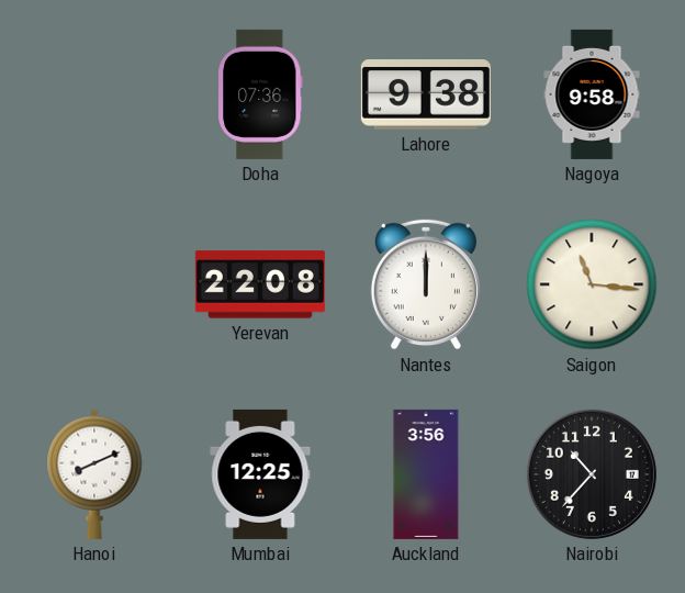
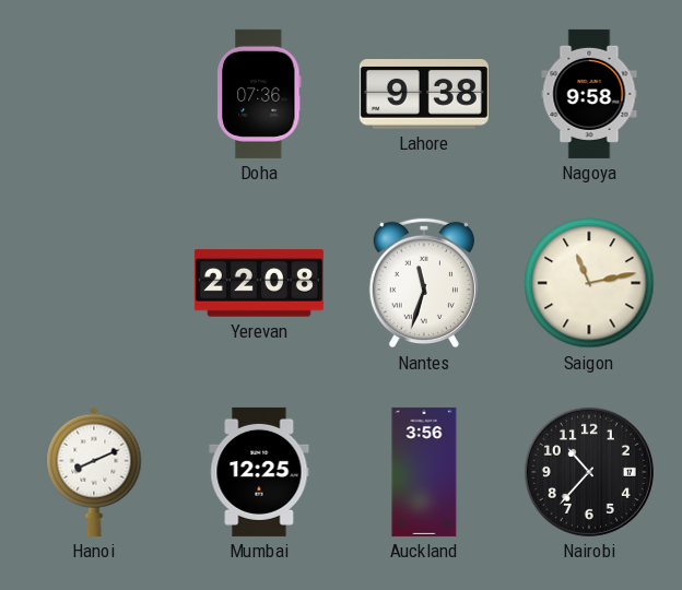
Nantes: 12:00 -> 11:33
Saigon: 11:16 -> 11:13
